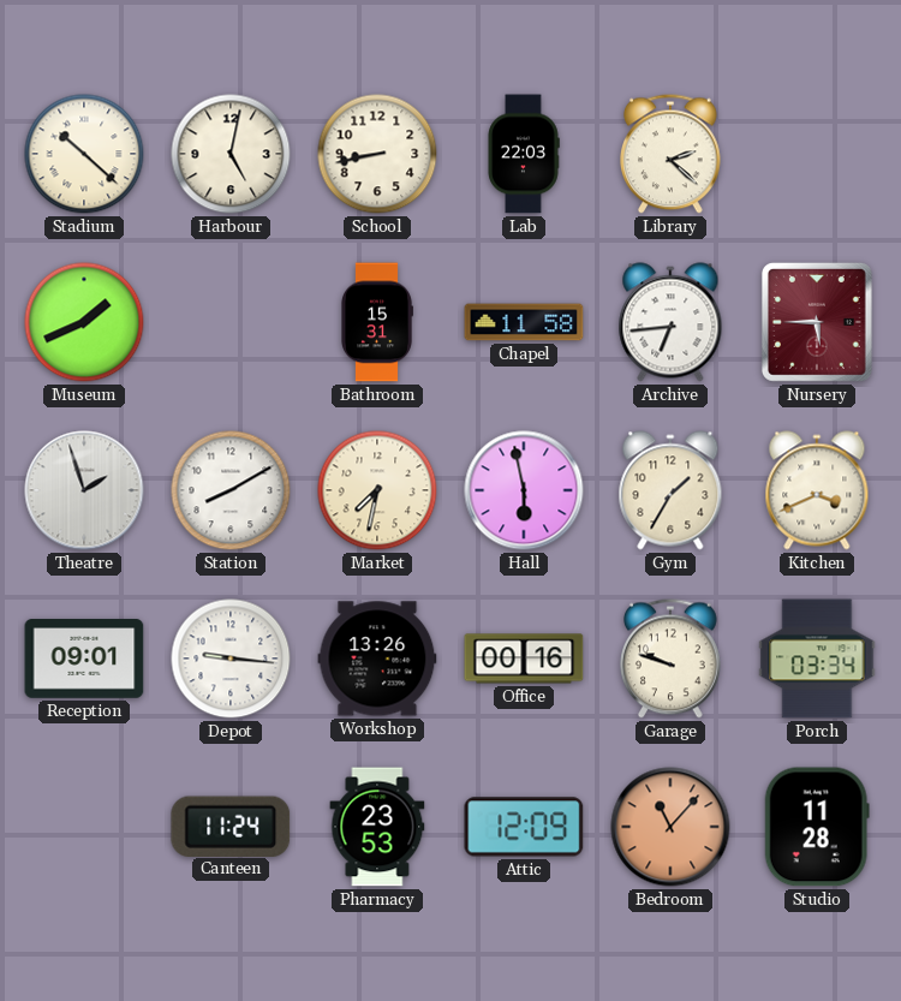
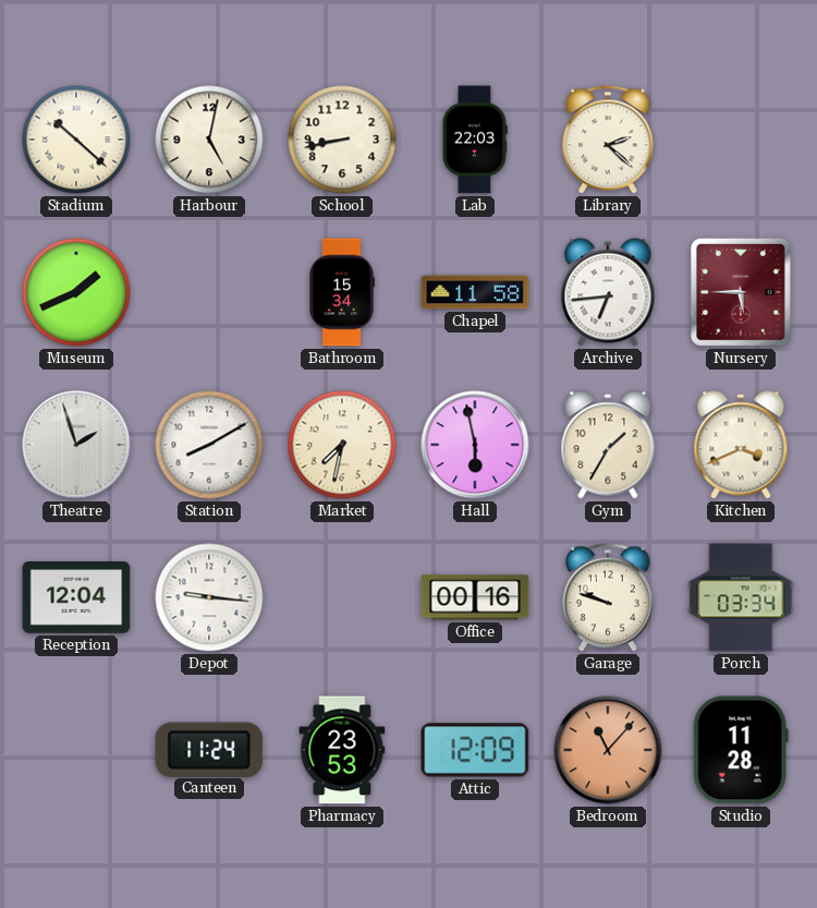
Bathroom: 15:31 -> 15:34
Reception: 09:01 -> 12:04
Workshop: 13:26 -> none
